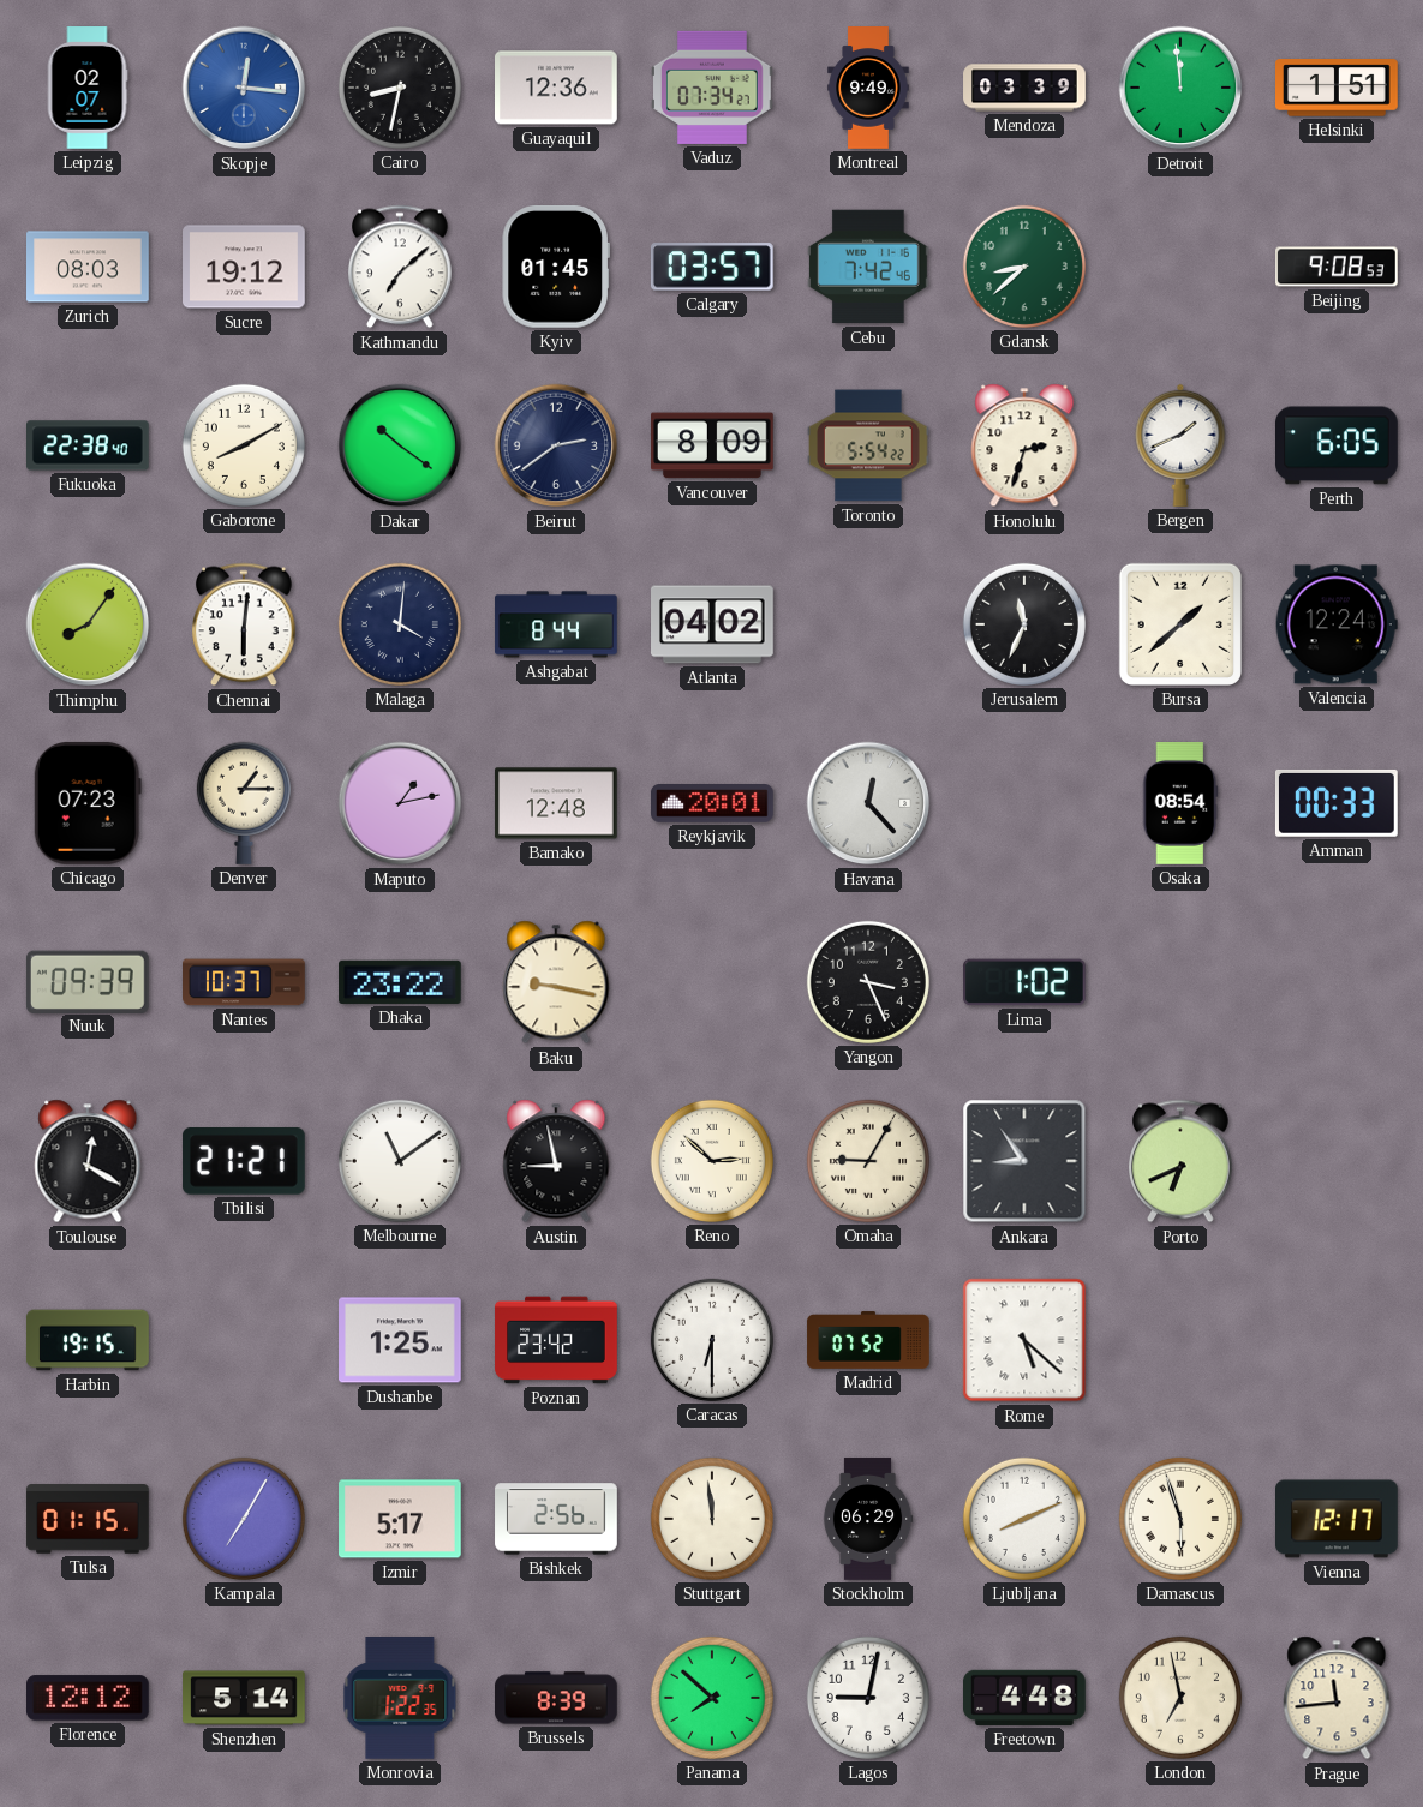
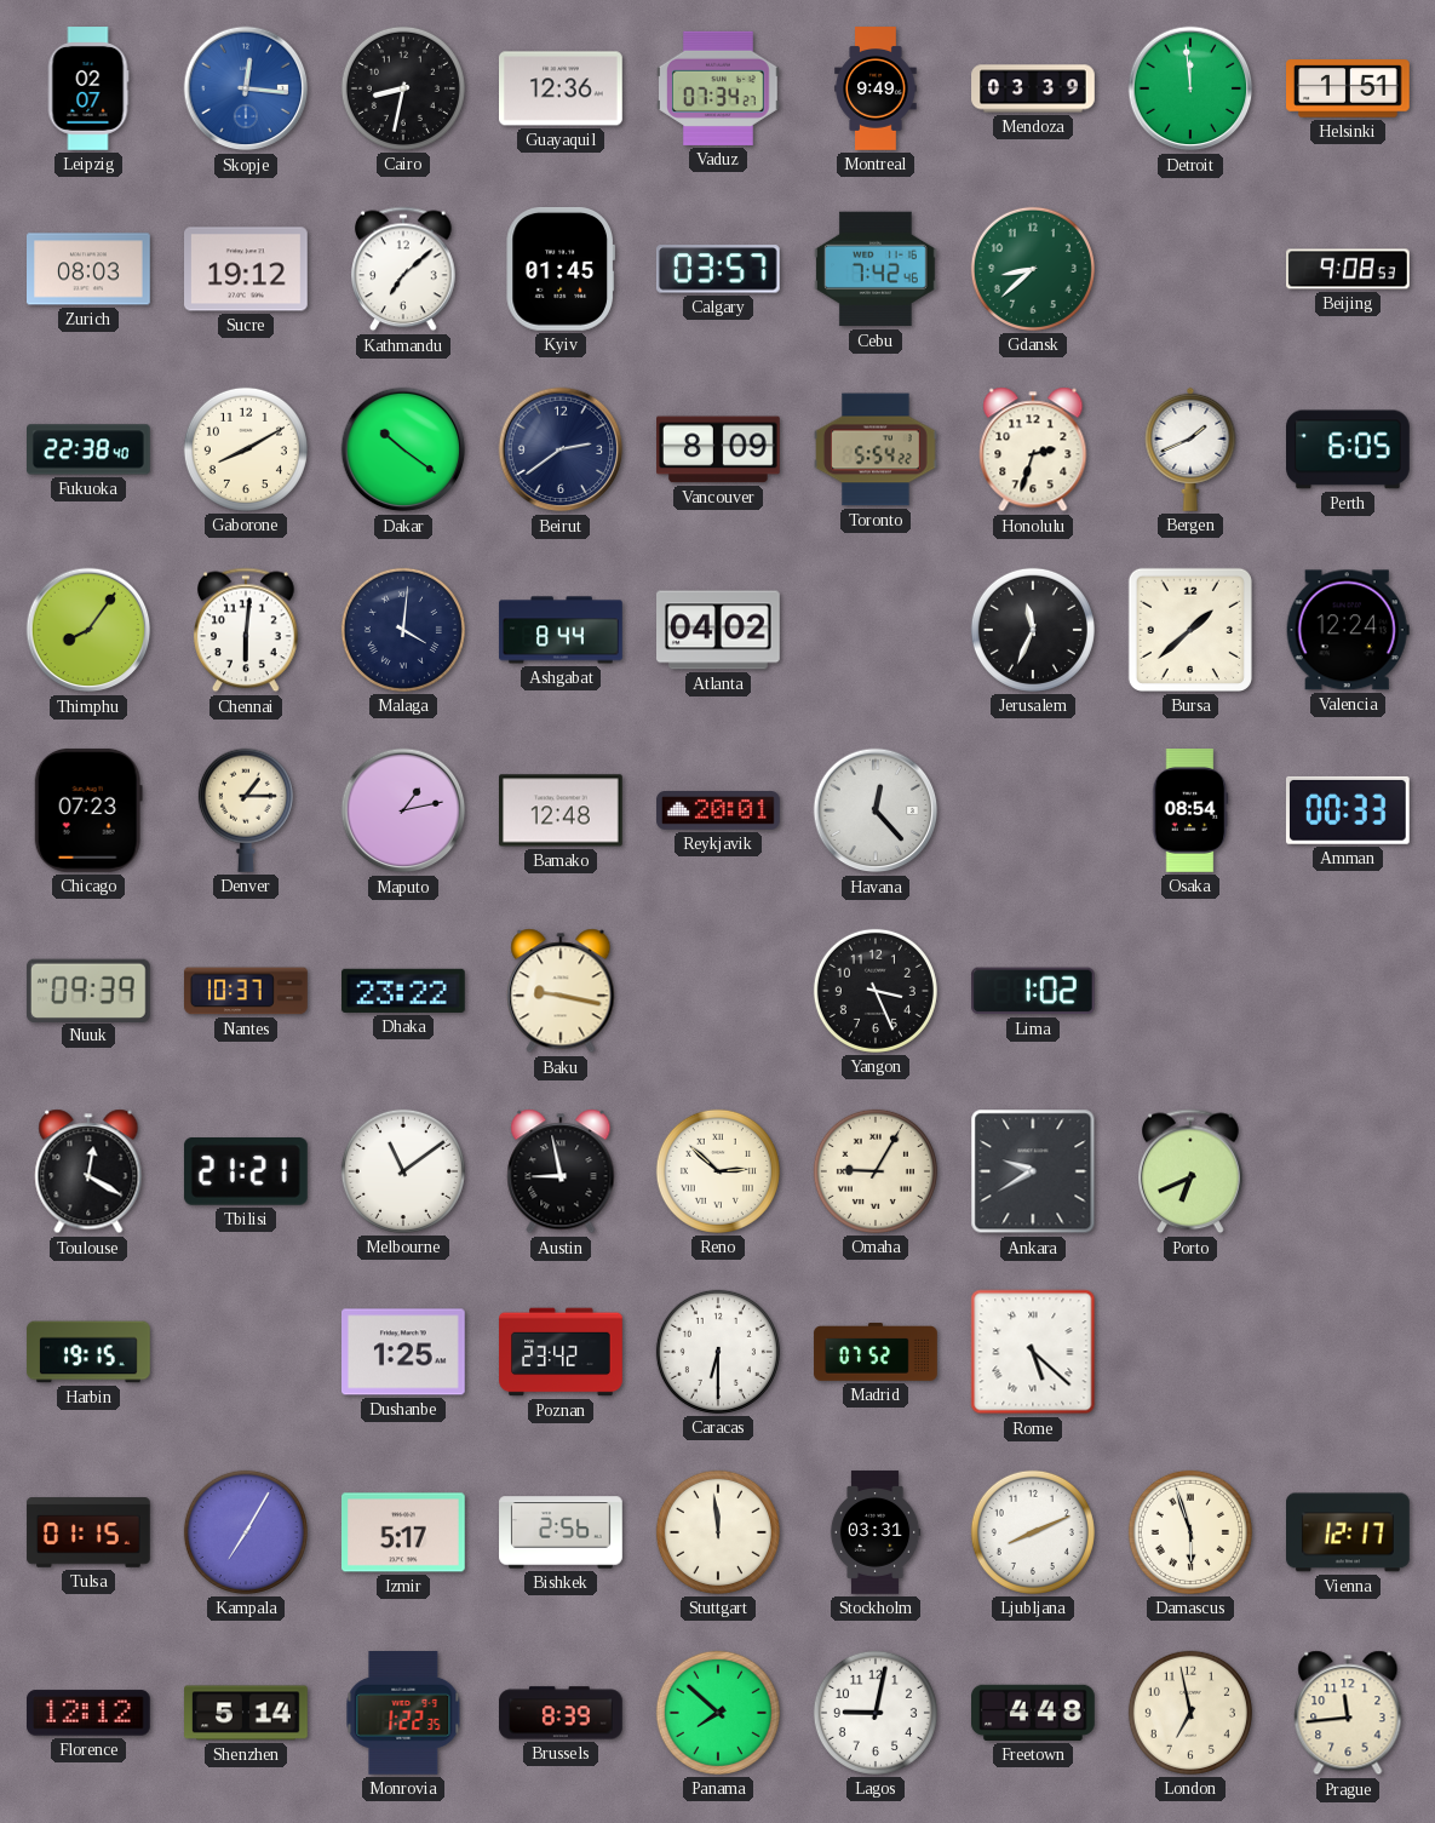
Ankara: 8:54 -> 9:40
Stockholm: 06:29 -> 03:31
